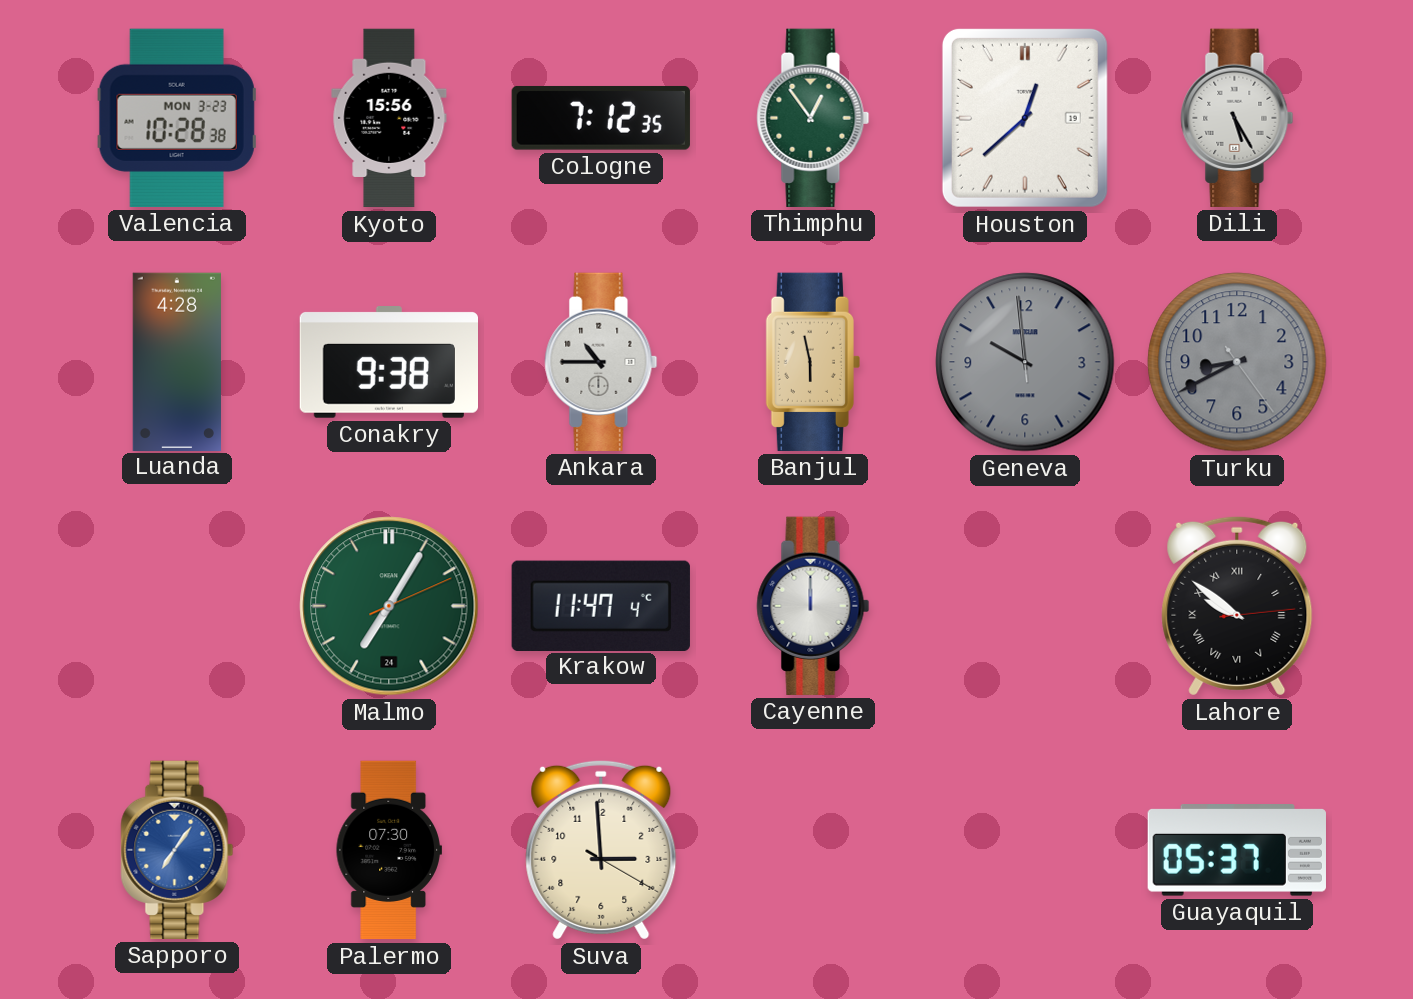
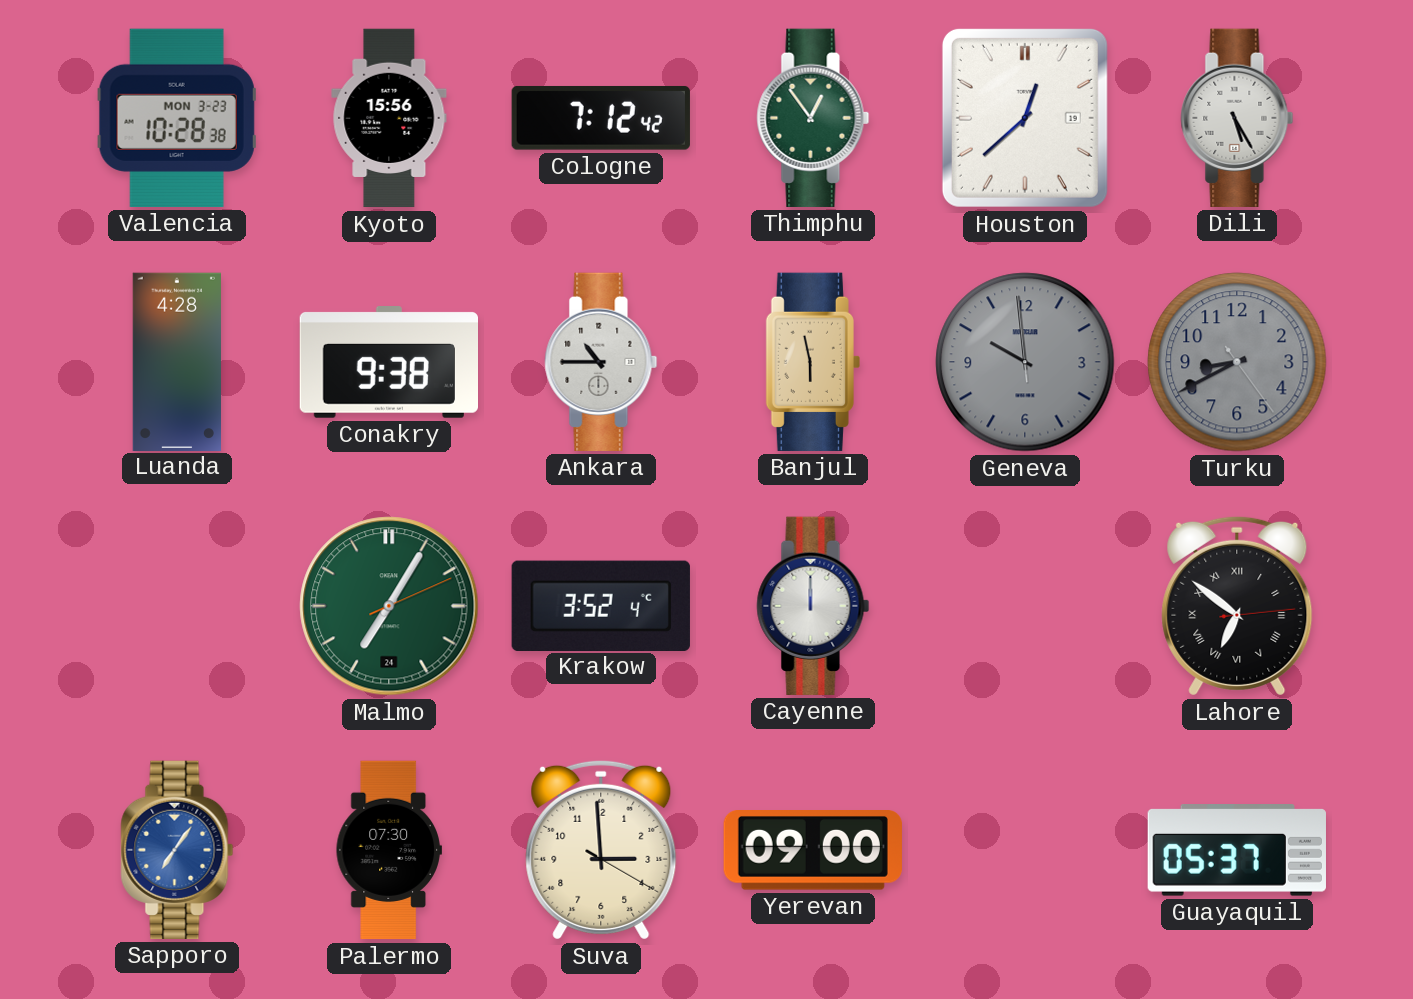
Cologne: 7:12:35 -> 7:12:42
Krakow: 11:47 -> 3:52
Lahore: 9:51 -> 6:51
Yerevan: none -> 09:00
